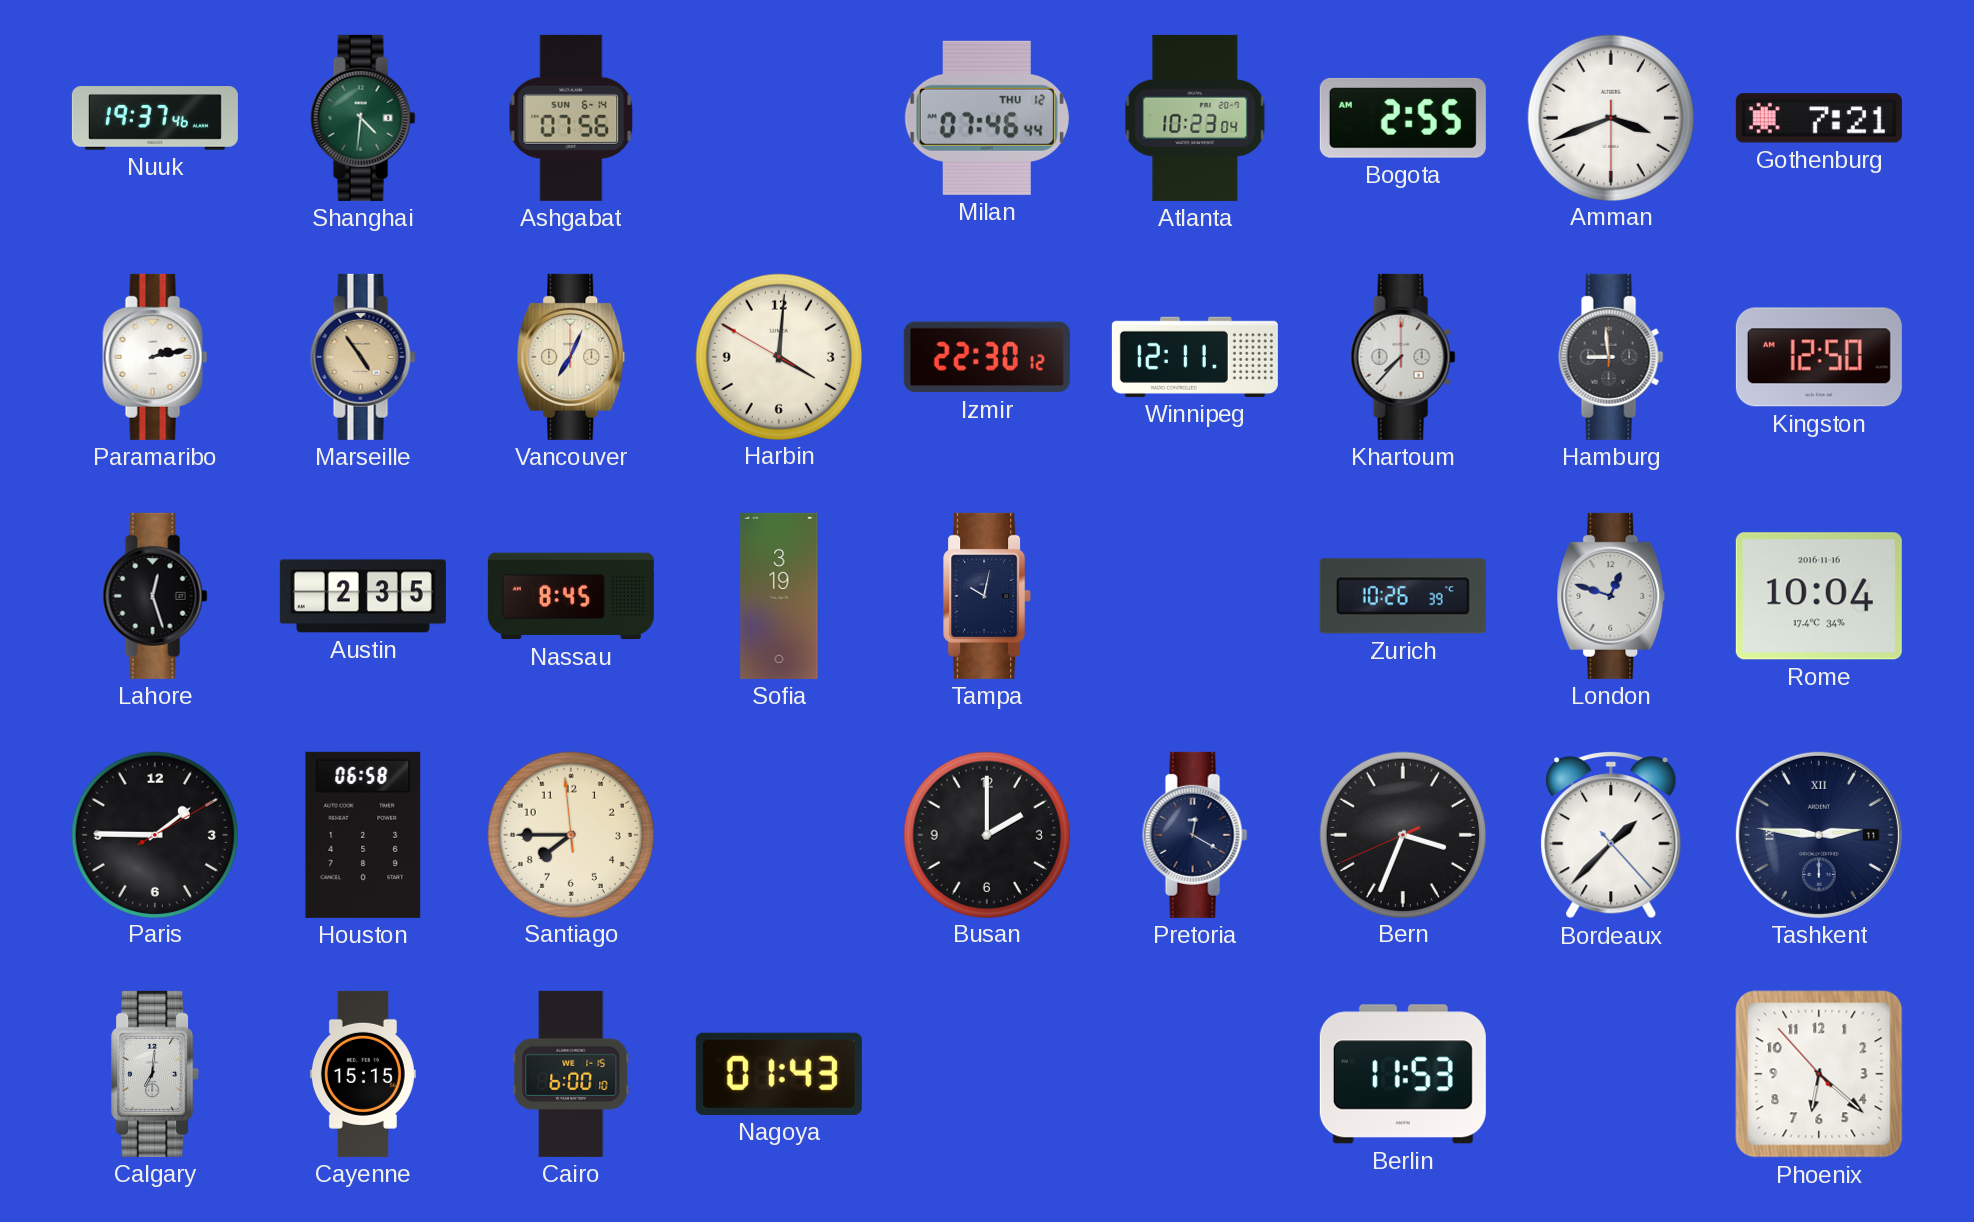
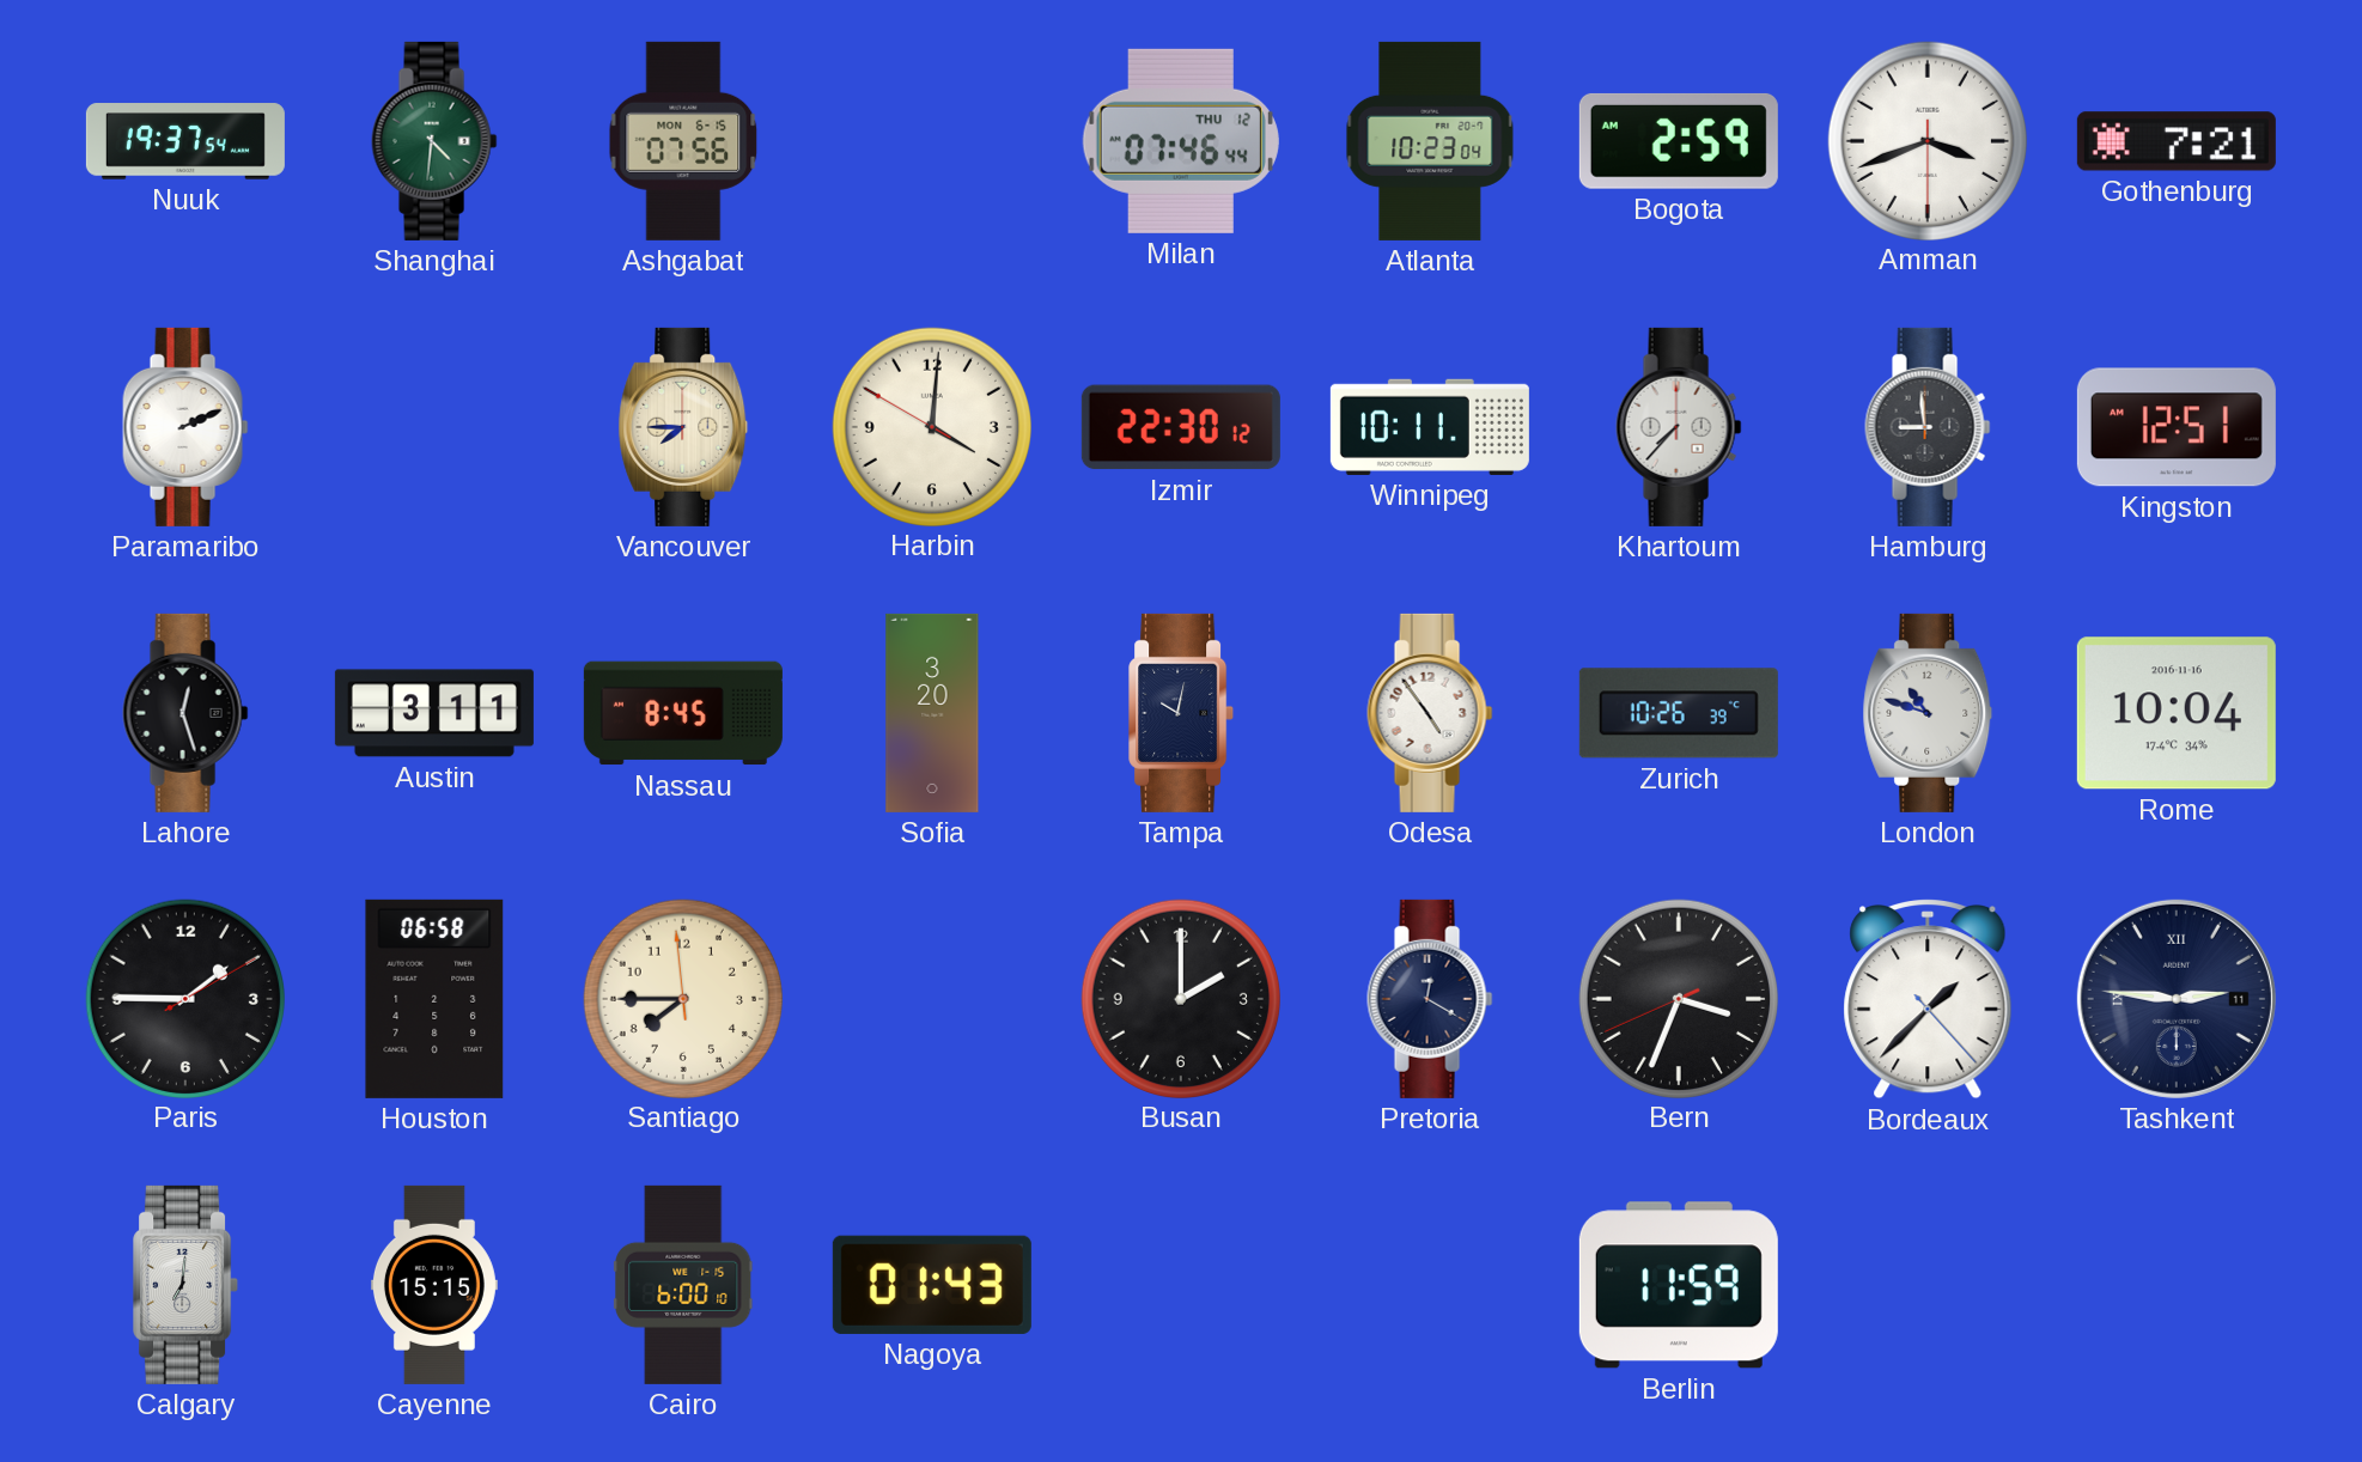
Nuuk: 19:37:46 -> 19:37:54
Ashgabat date: SUN 6-14 -> MON 6-15
Bogota: 2:55 -> 2:59
Paramaribo: 2:13 -> 2:11
Marseille: 4:54 -> none
Vancouver: 7:04 -> 7:45
Winnipeg: 12:11 -> 10:11
Kingston: 12:50 -> 12:51
Austin: 2:35 -> 3:11
Sofia: 3:19 -> 3:20
Odesa: none -> 4:54
London: 12:48 -> 10:48
Berlin: 11:53 -> 11:59
Phoenix: 6:21 -> none
